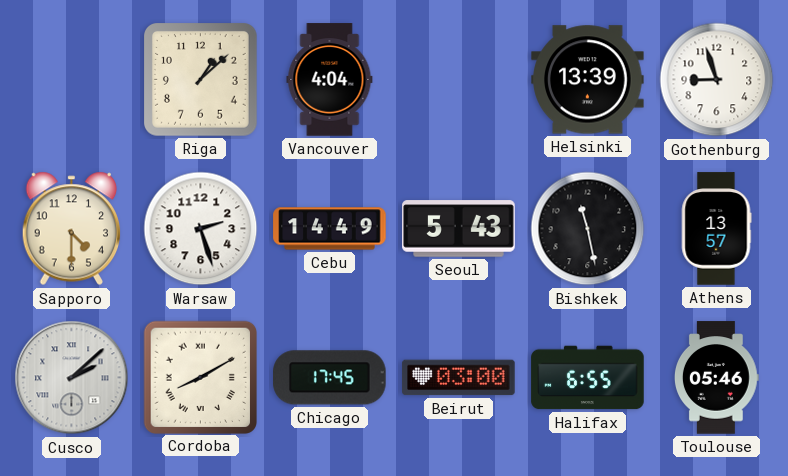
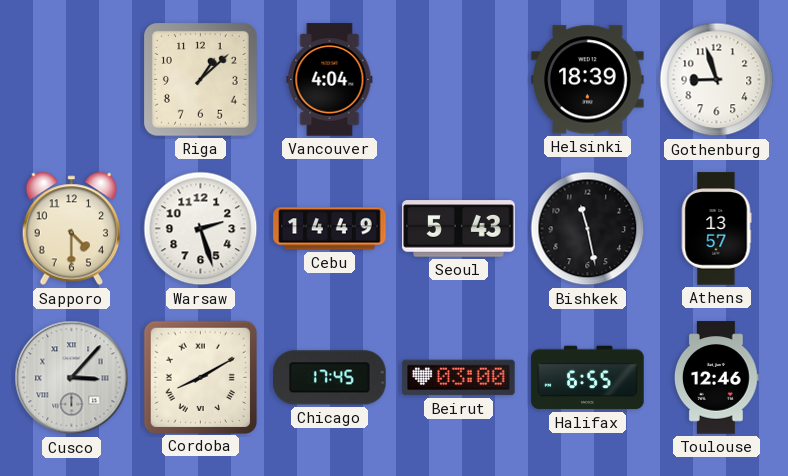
Helsinki: 13:39 -> 18:39
Cusco: 2:08 -> 3:07
Toulouse: 05:46 -> 12:46
